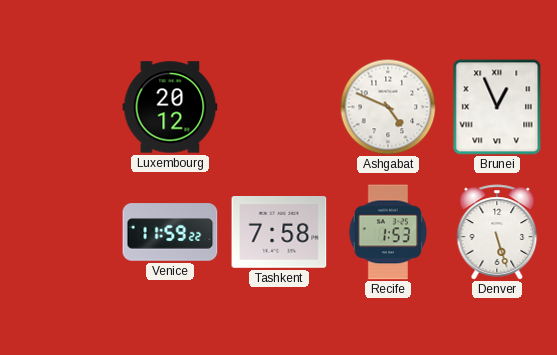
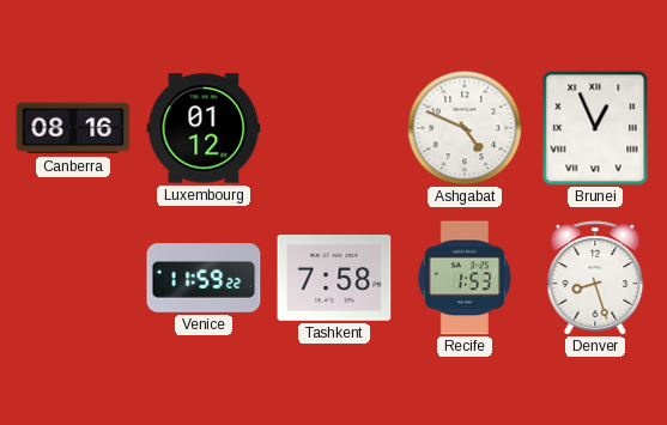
Canberra: none -> 08:16
Luxembourg: 20:12 -> 01:12
Denver: 5:27 -> 8:27
